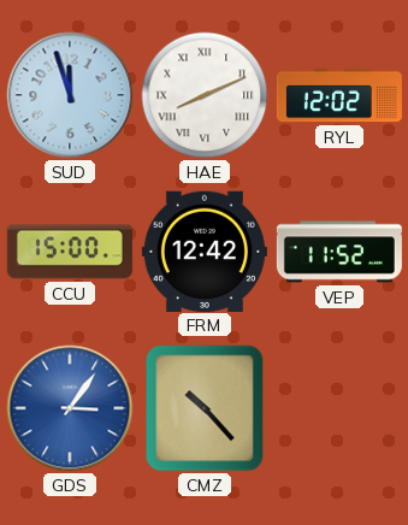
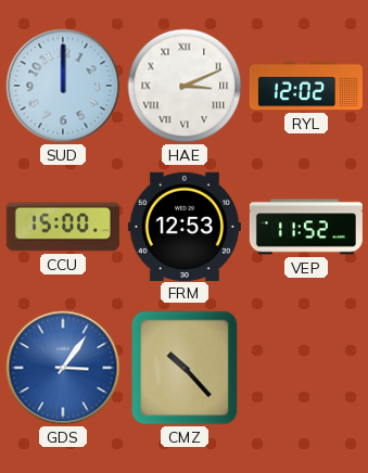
SUD: 11:57 -> 12:00
HAE: 8:11 -> 3:11
FRM: 12:42 -> 12:53
